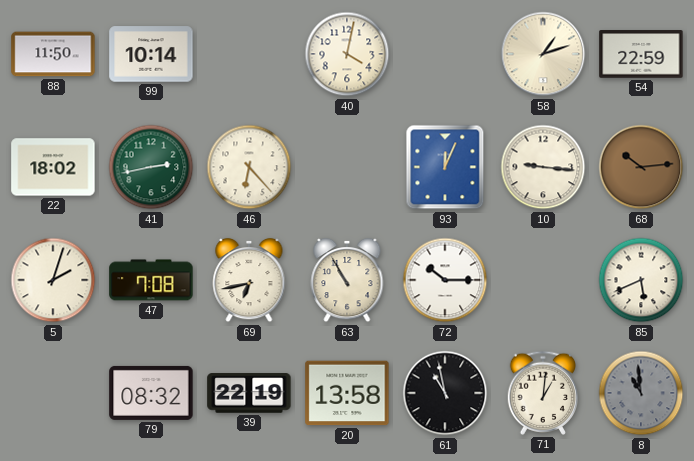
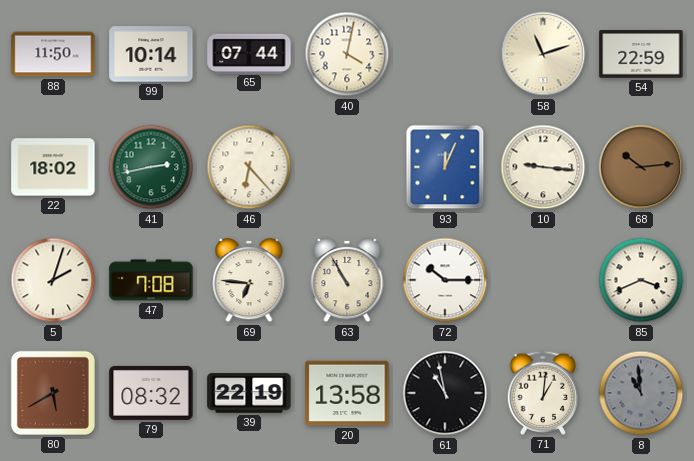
65: none -> 07:44
58: 1:12 -> 11:12
69: 6:43 -> 6:46
85: 5:41 -> 3:41
80: none -> 5:40
